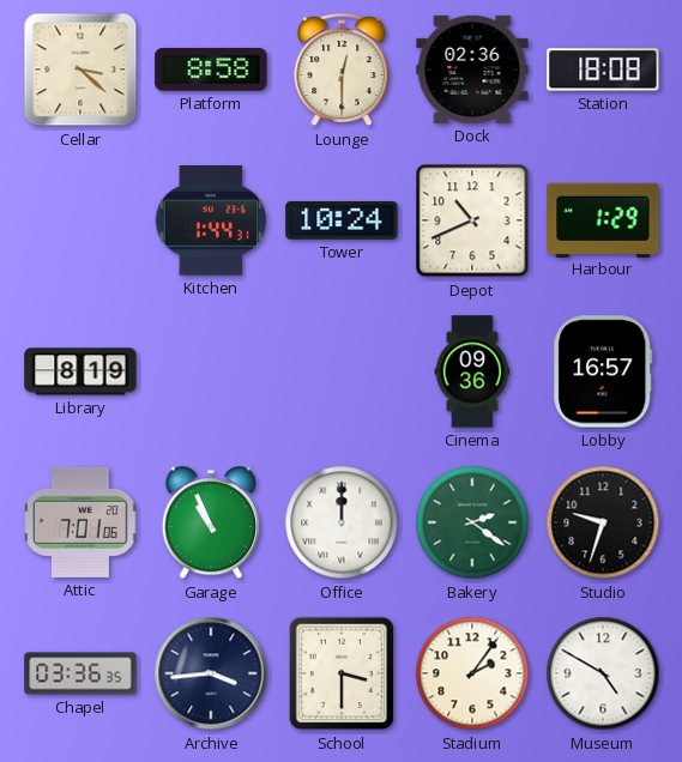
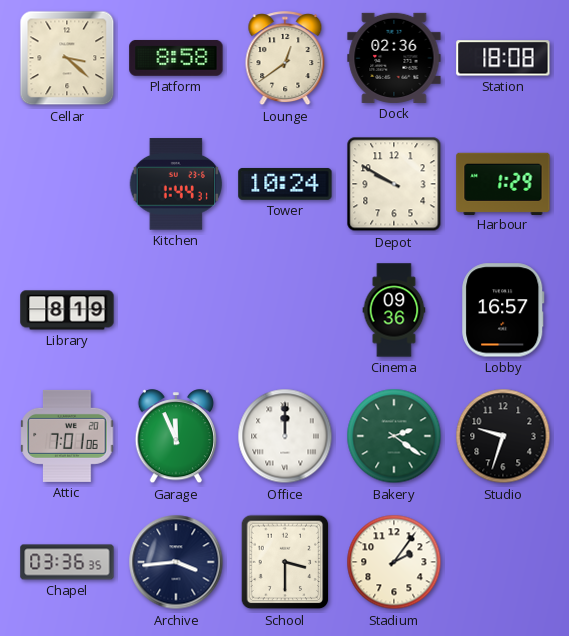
Lounge: 12:30 -> 12:39
Depot: 10:41 -> 9:50
Garage: 10:56 -> 11:56
Museum: 4:50 -> none
